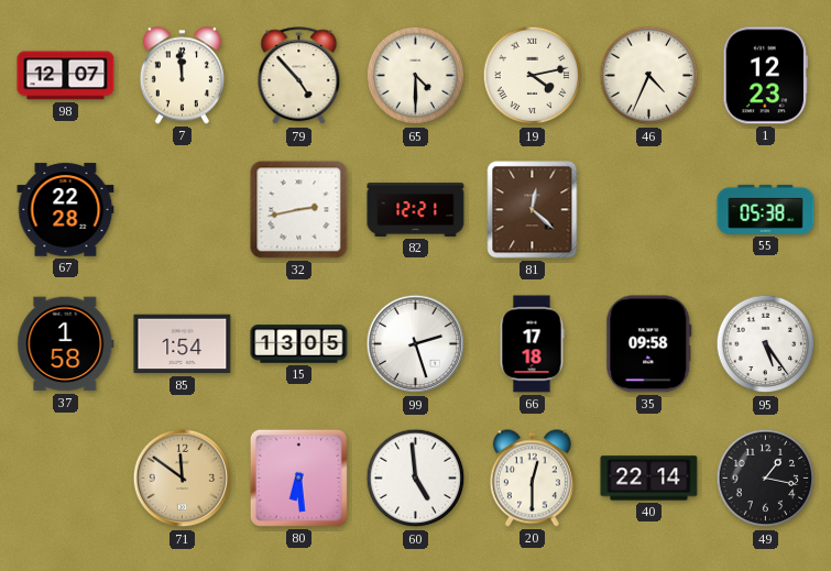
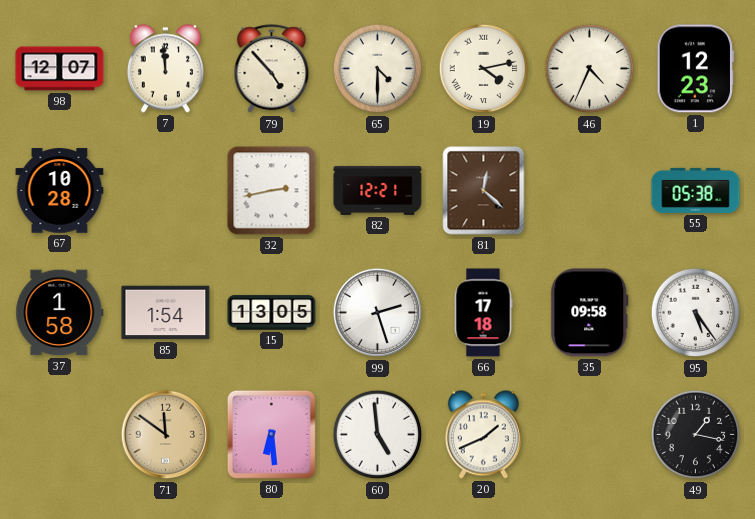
67: 22:28 -> 10:28
20: 12:30 -> 1:41
40: 22:14 -> none
